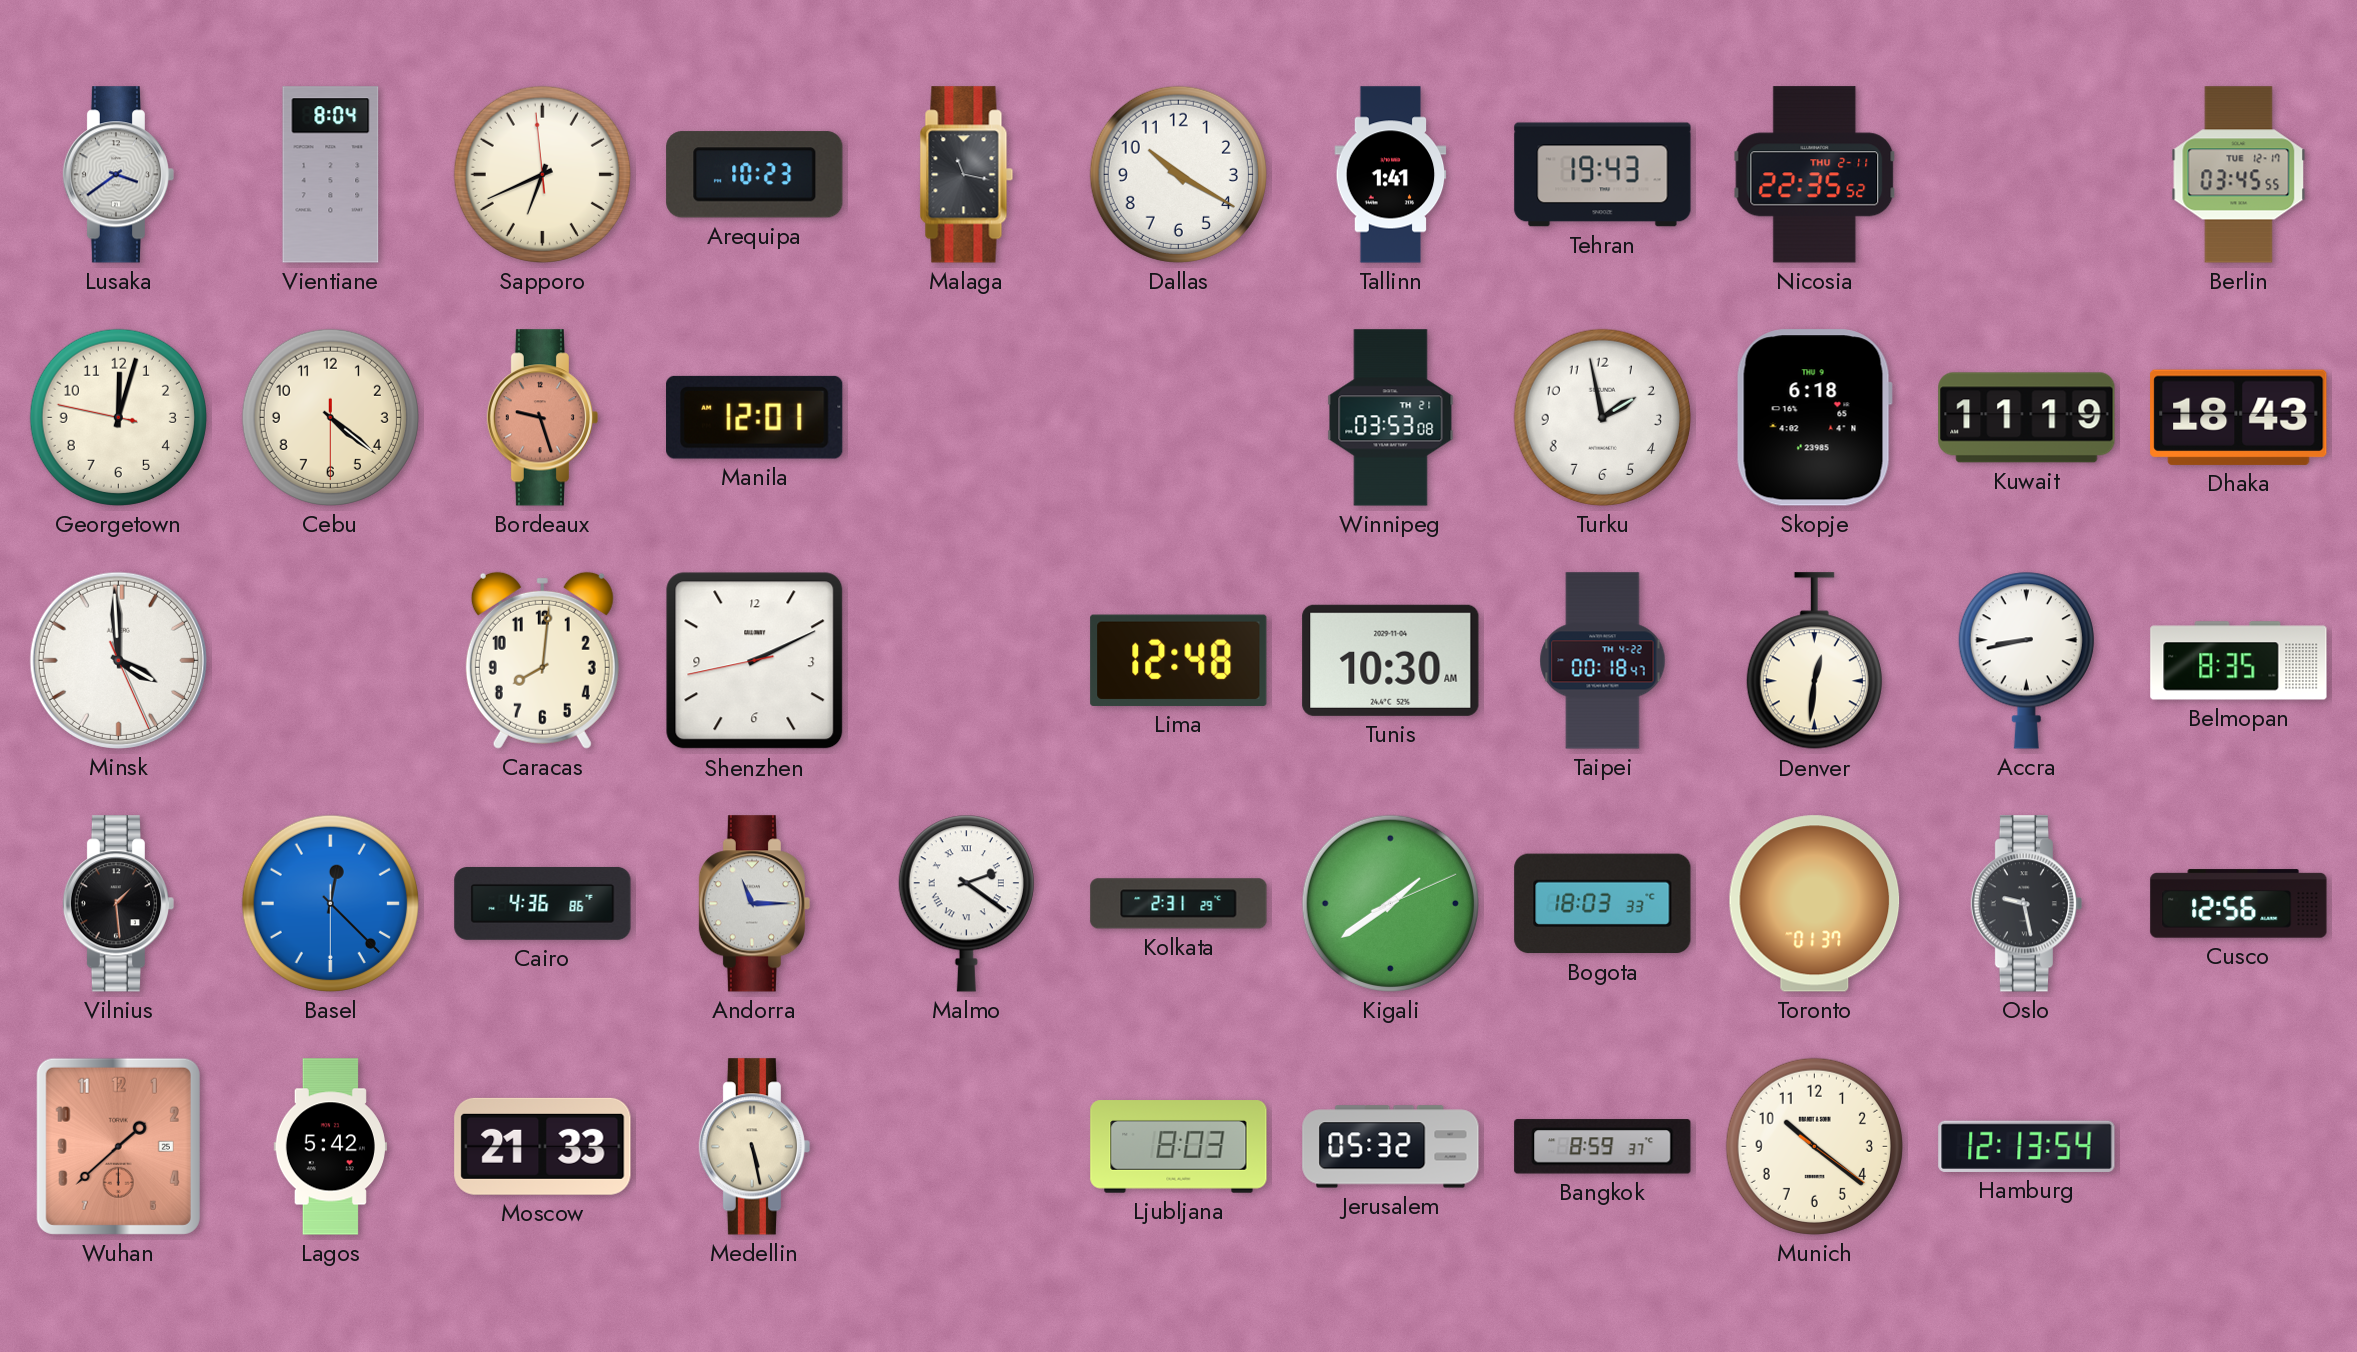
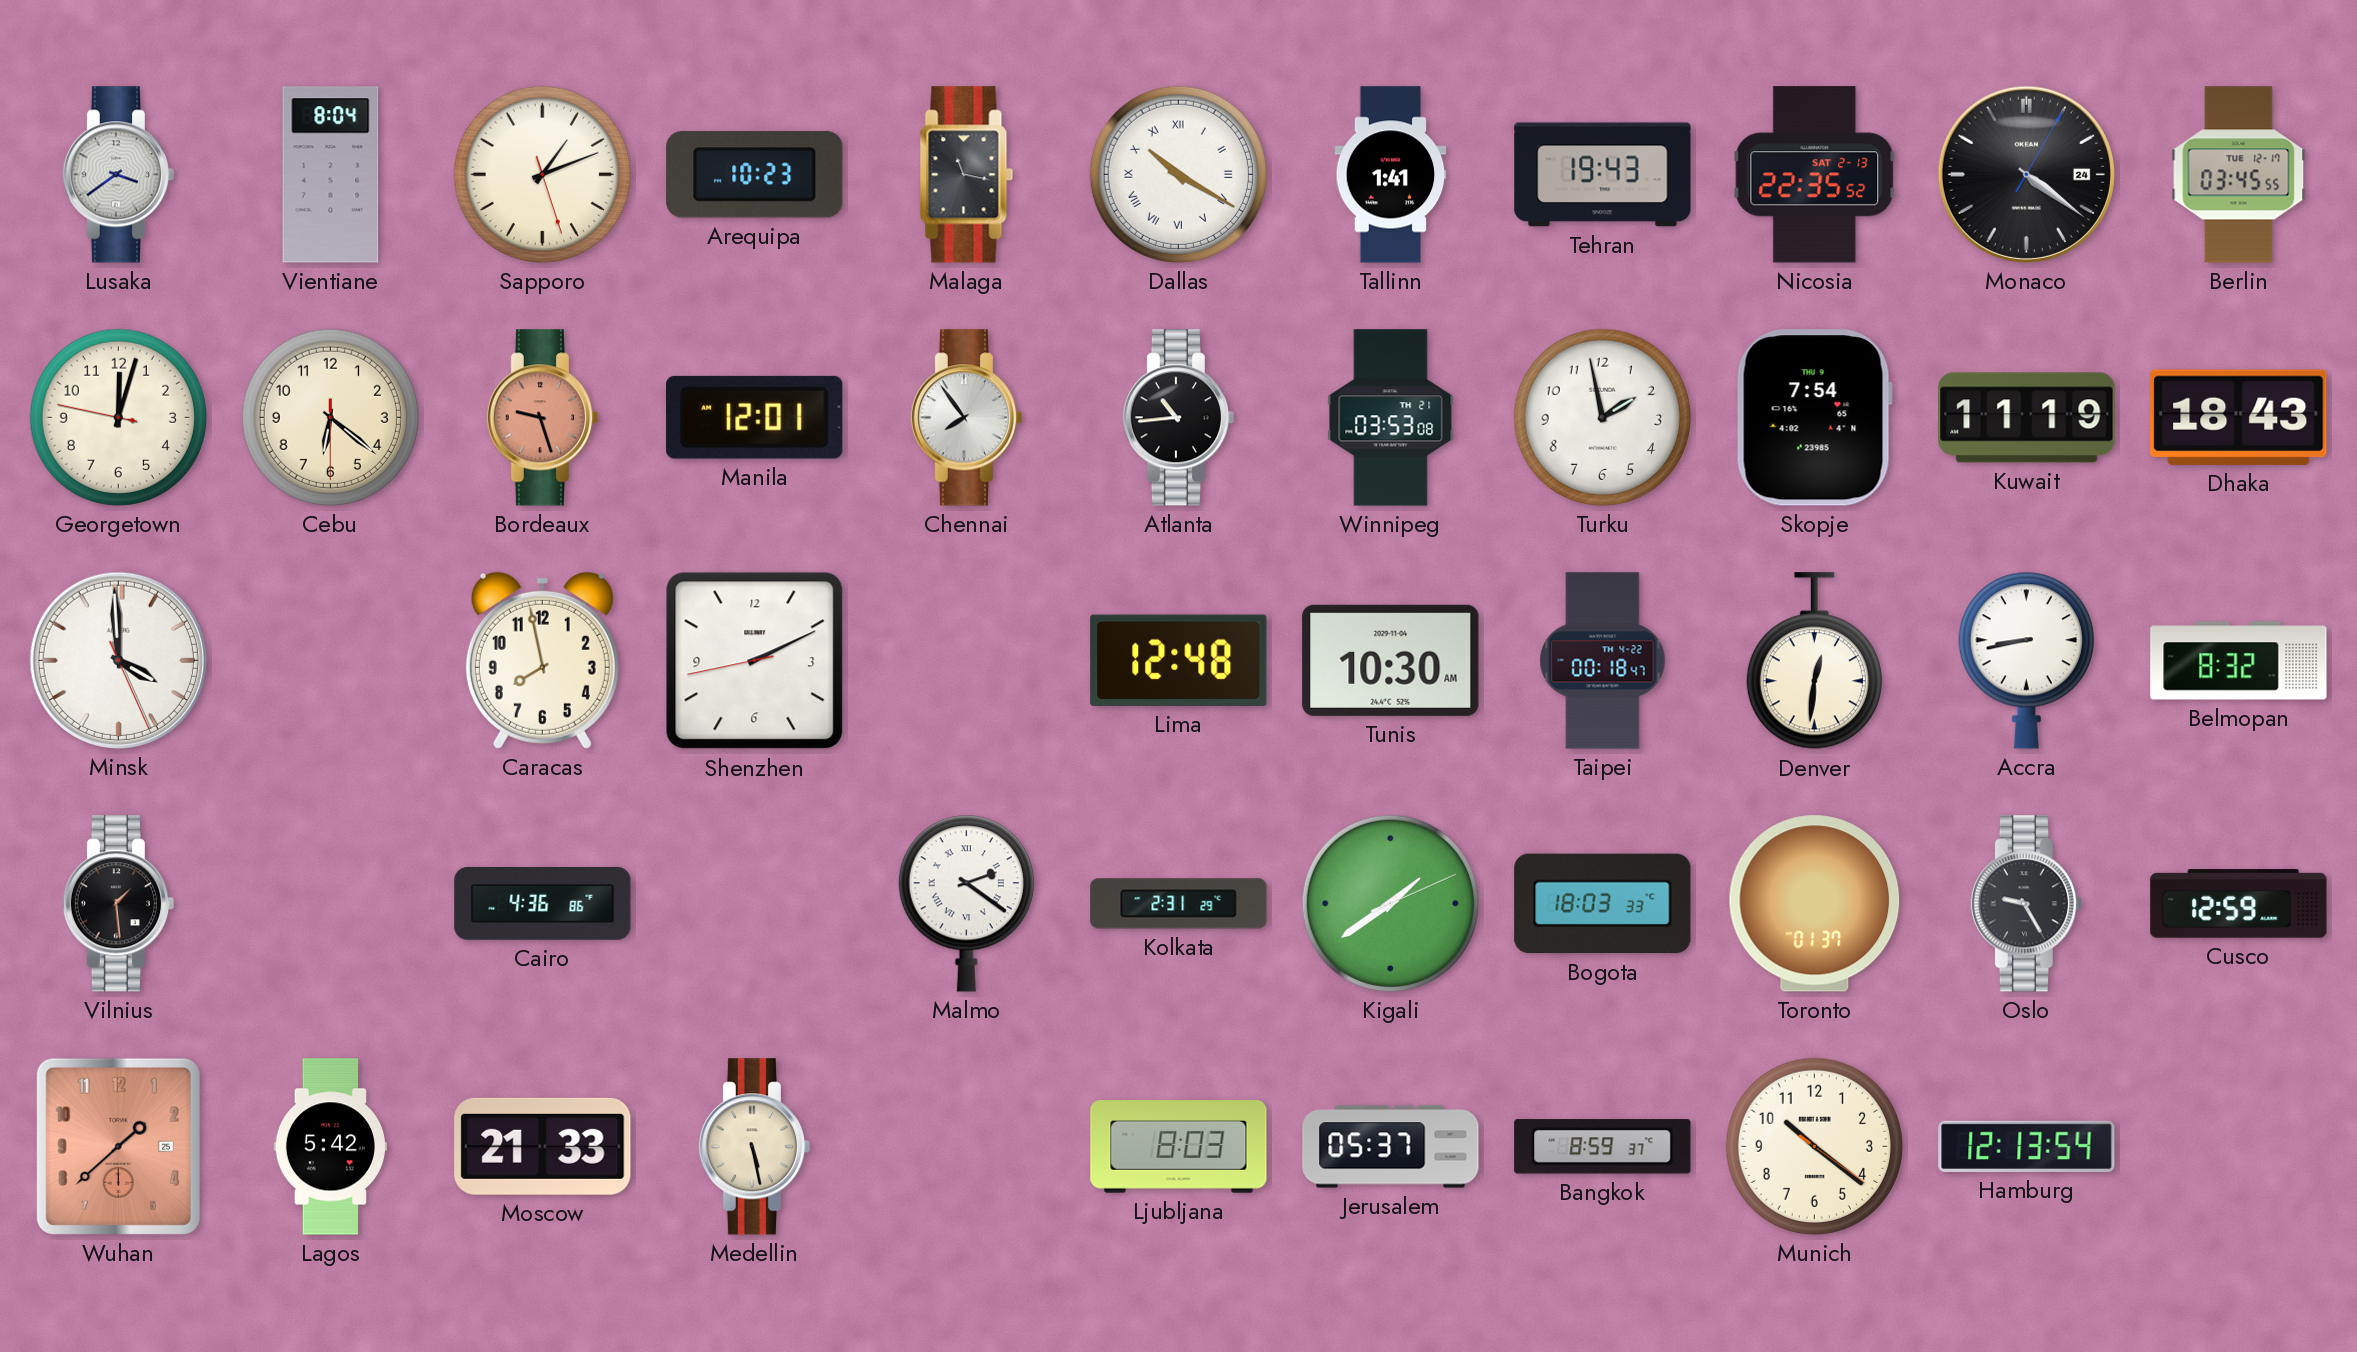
Sapporo: 6:40 -> 1:11
Dallas numerals: Arabic -> Roman
Nicosia date: THU 2-11 -> SAT 2-13
Monaco: none -> 4:21
Cebu: 4:21 -> 6:21
Chennai: none -> 7:54
Atlanta: none -> 10:44
Skopje: 6:18 -> 7:54
Caracas: 8:01 -> 7:58
Belmopan: 8:35 -> 8:32
Basel: 12:22 -> none
Andorra: 11:15 -> none
Oslo: 9:28 -> 9:25
Cusco: 12:56 -> 12:59
Jerusalem: 05:32 -> 05:37
